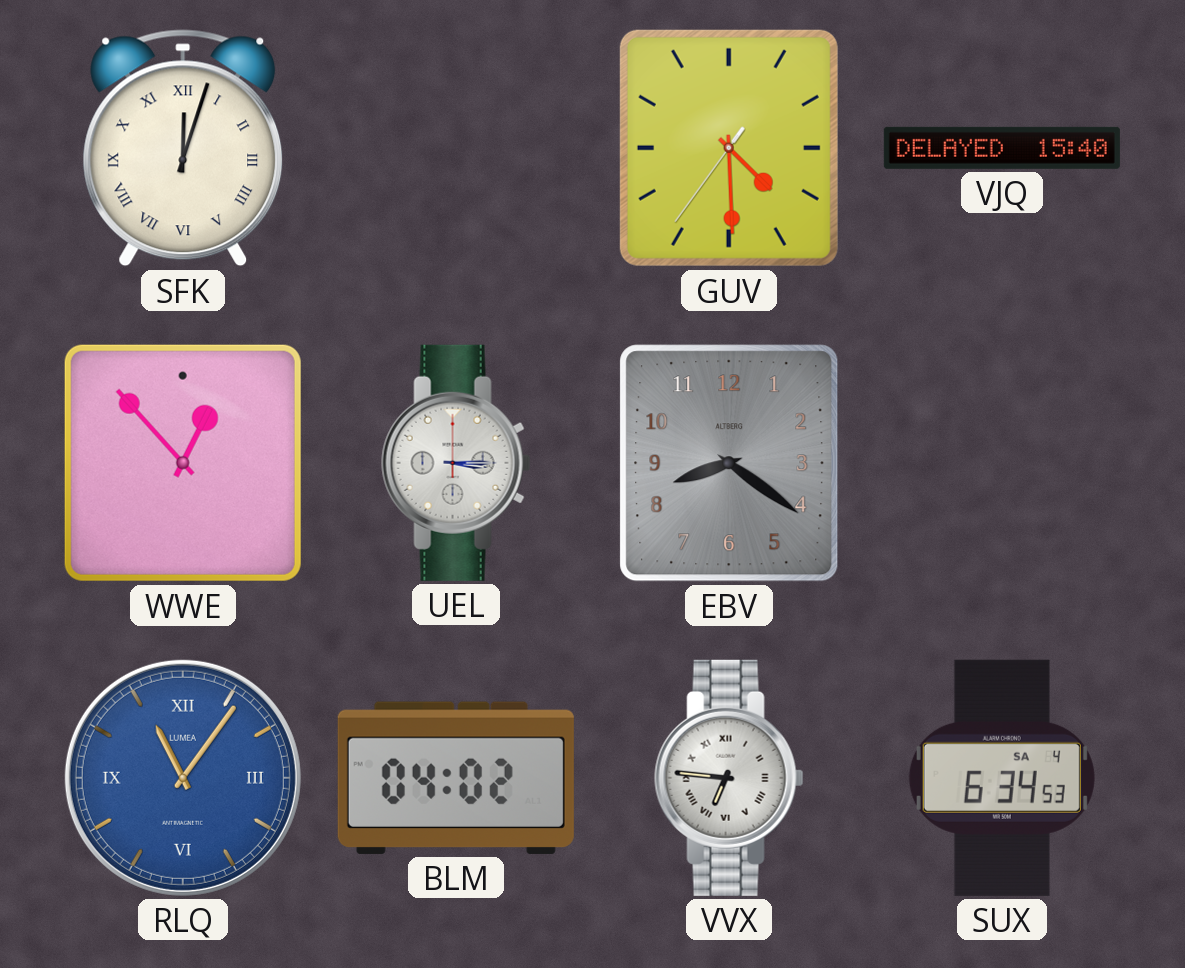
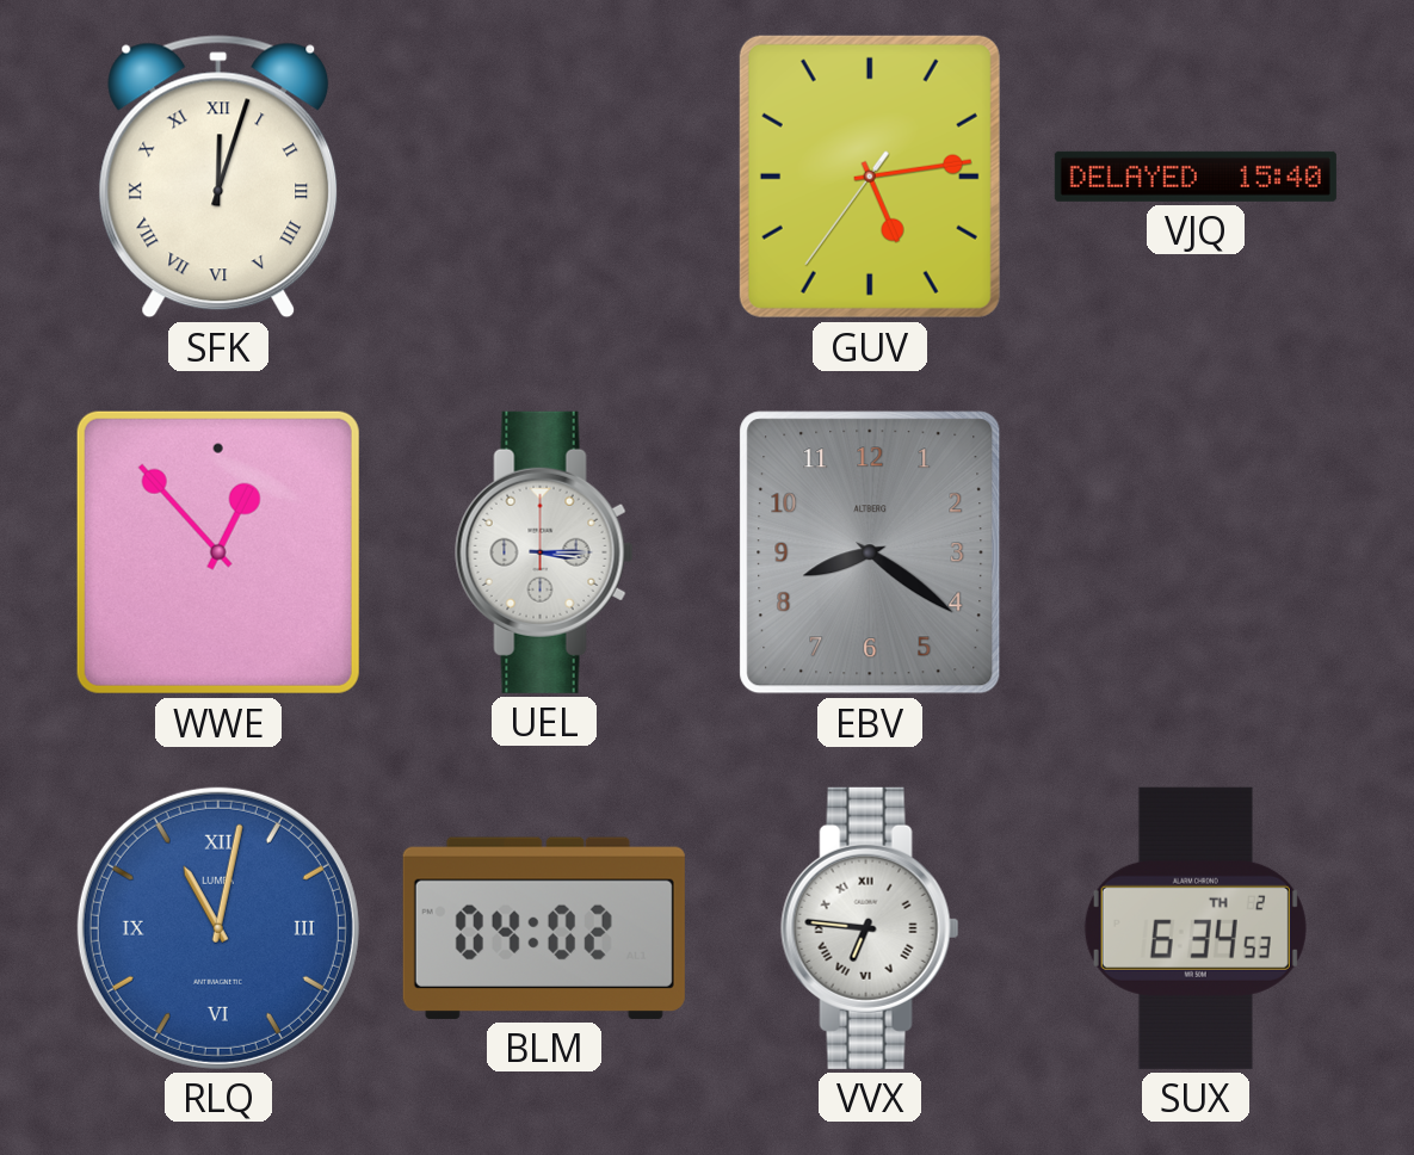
GUV: 4:29 -> 5:13
RLQ: 11:06 -> 11:02
SUX date: SA 4 -> TH 2
